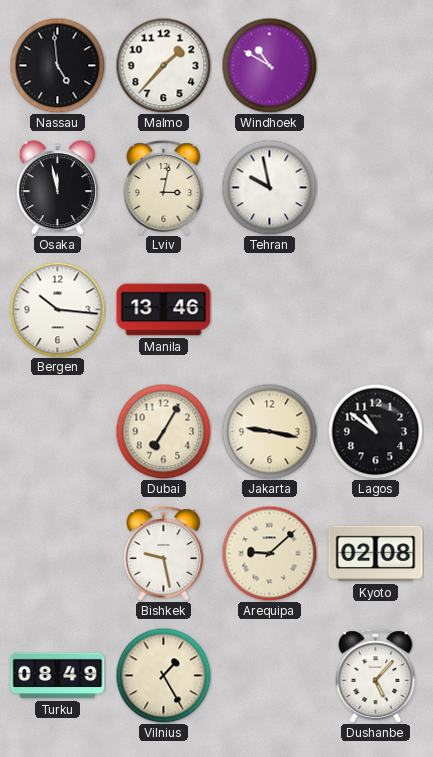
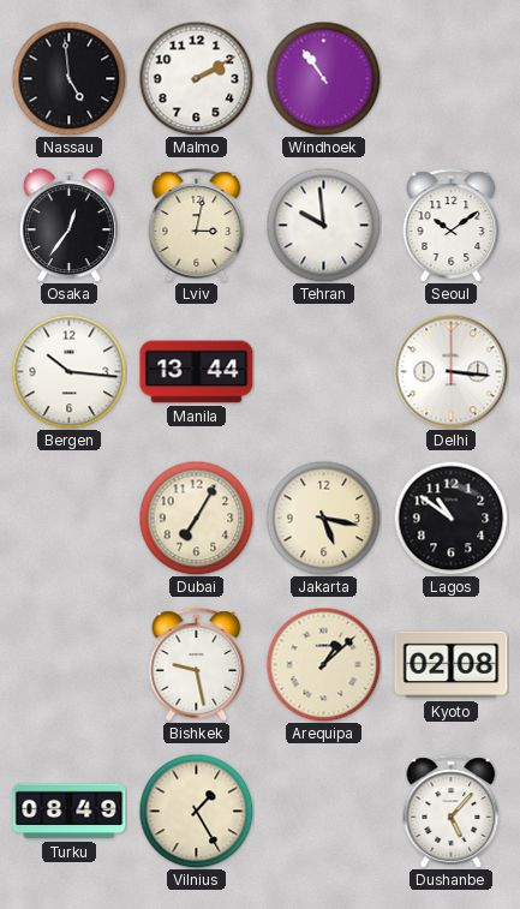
Malmo: 1:37 -> 2:10
Windhoek: 10:50 -> 10:54
Osaka: 11:58 -> 12:36
Tehran: 9:58 -> 9:59
Seoul: none -> 10:09
Manila: 13:46 -> 13:44
Delhi: none -> 3:16
Jakarta: 9:17 -> 5:17
Arequipa: 9:08 -> 1:08
